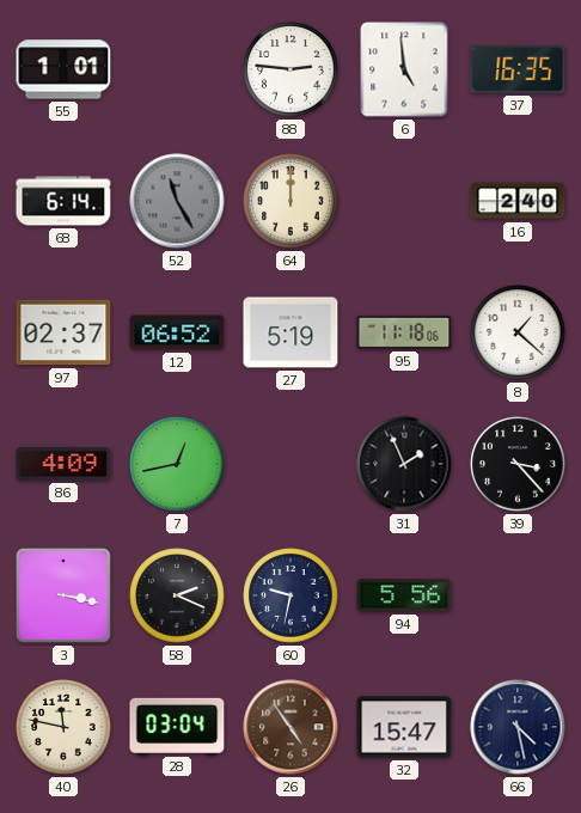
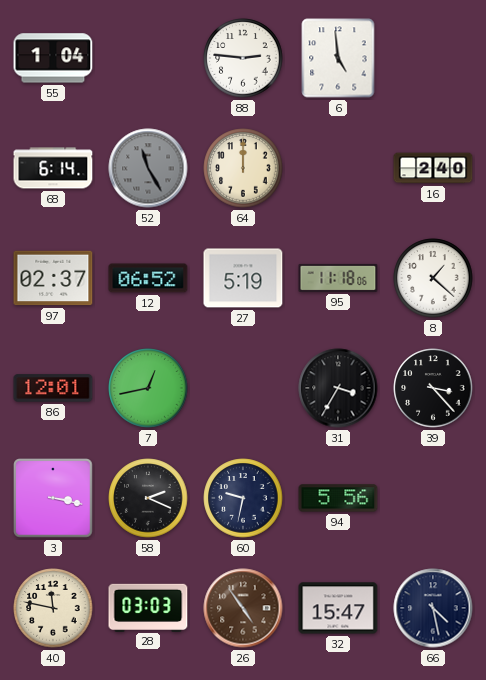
55: 1:01 -> 1:04
37: 16:35 -> none
86: 4:09 -> 12:01
31: 1:56 -> 3:35
28: 03:04 -> 03:03
